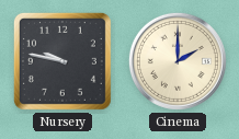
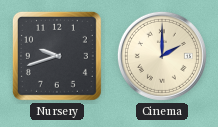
Nursery: 9:47 -> 9:42
